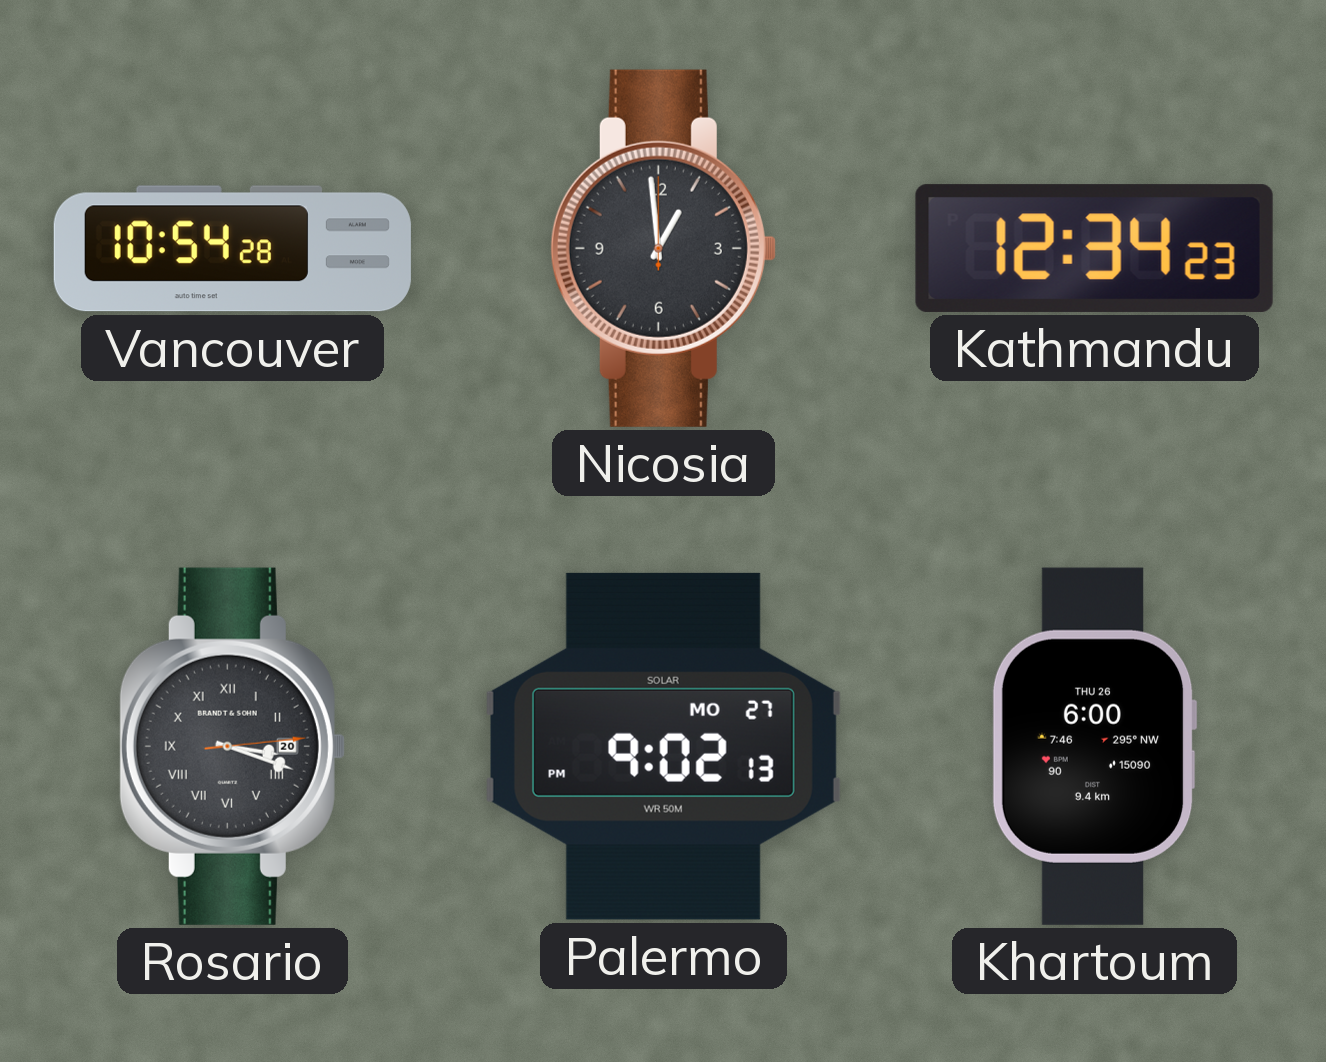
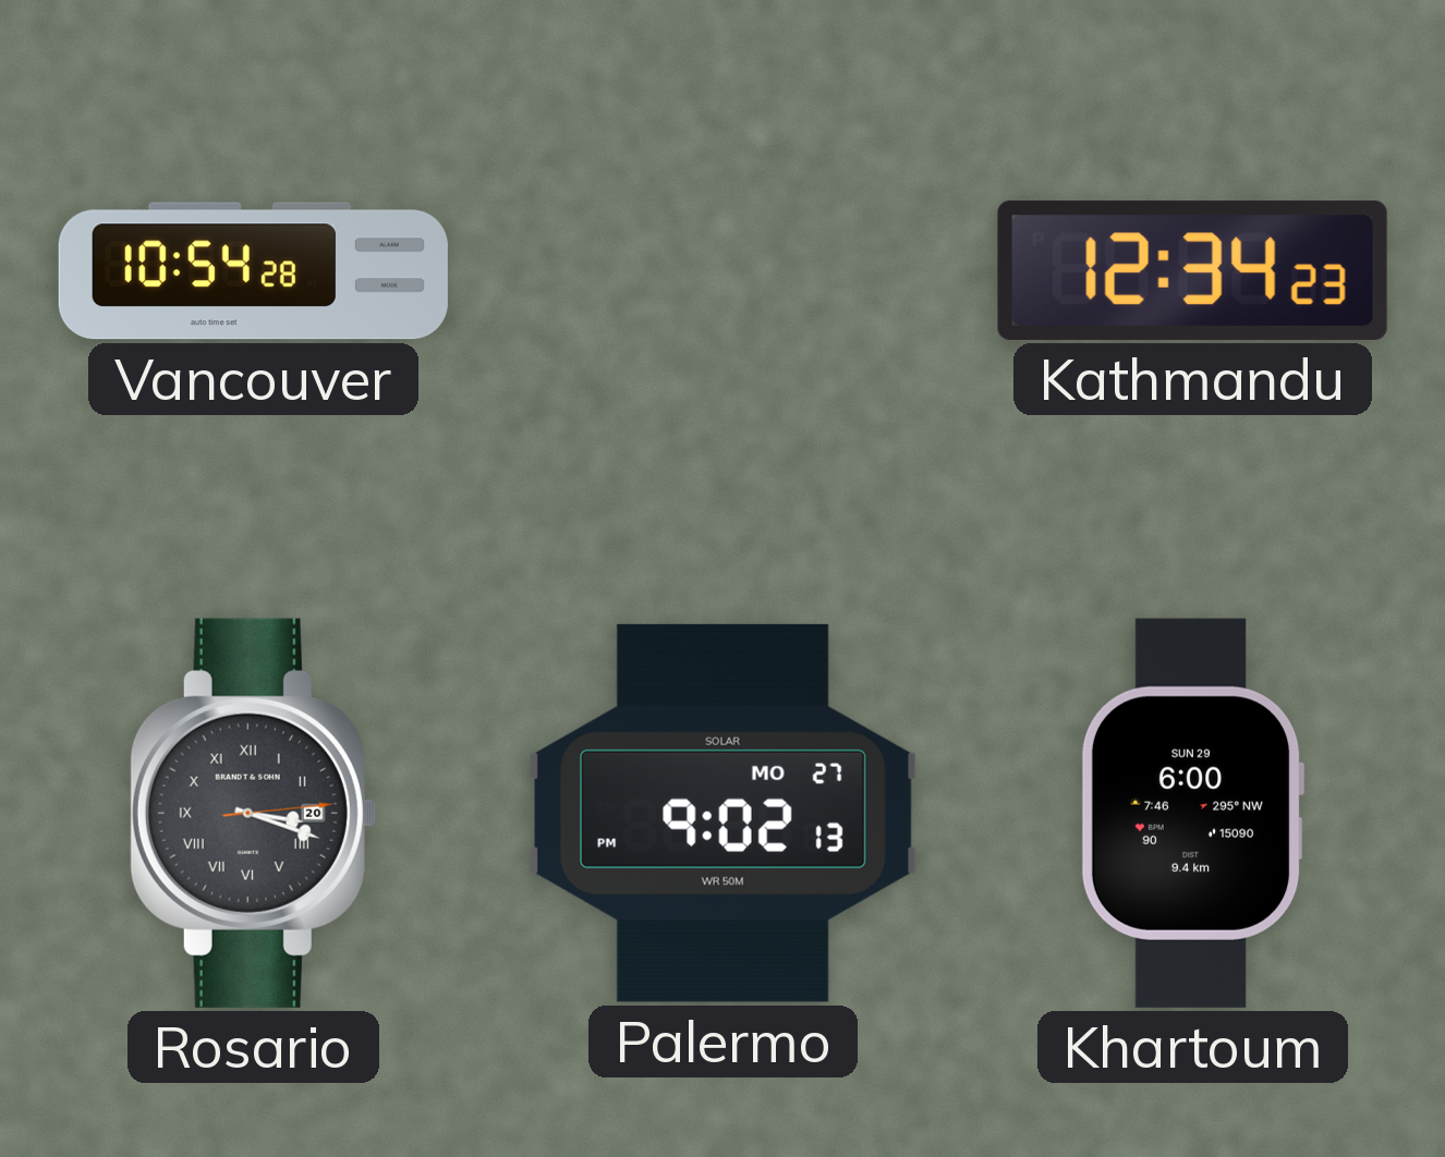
Nicosia: 12:59 -> none
Khartoum date: THU 26 -> SUN 29
